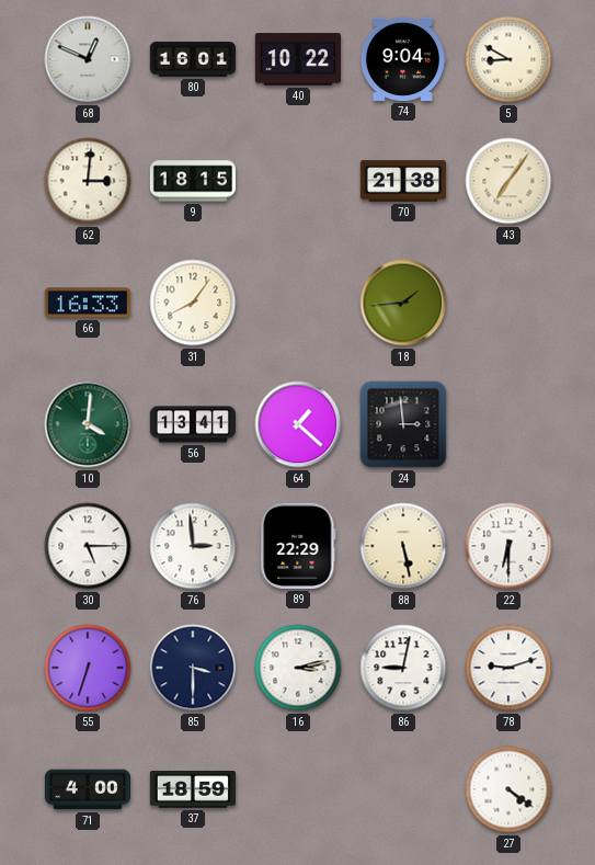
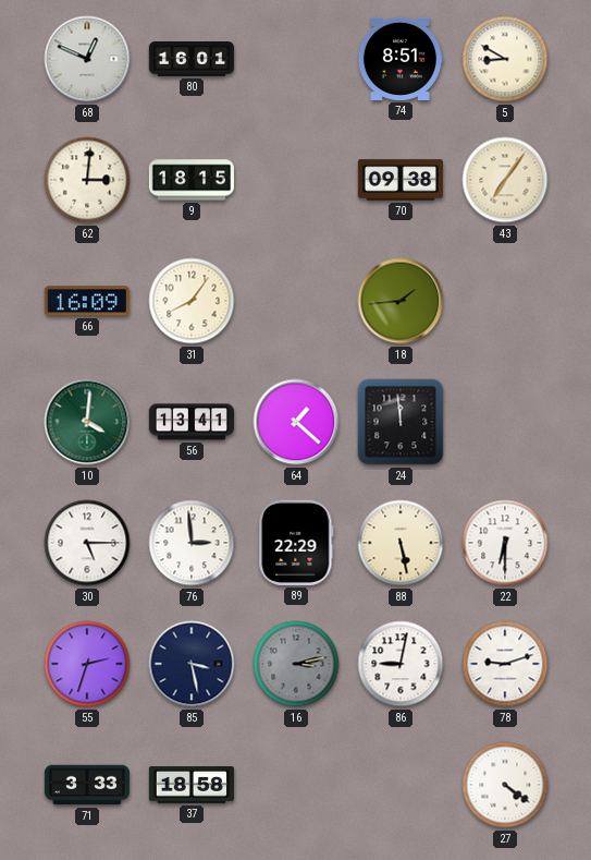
40: 10:22 -> none
74: 9:04 -> 8:51
70: 21:38 -> 09:38
66: 16:33 -> 16:09
24: 2:59 -> 11:59
55: 6:33 -> 2:33
85: 3:30 -> 3:28
16 dial: white -> grey
71: 4:00 -> 3:33
37: 18:59 -> 18:58
